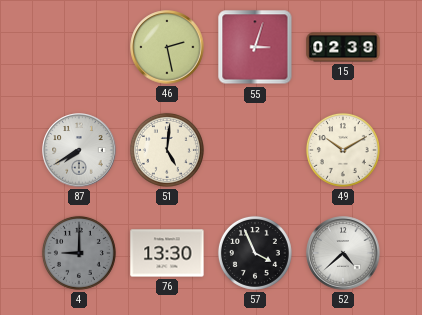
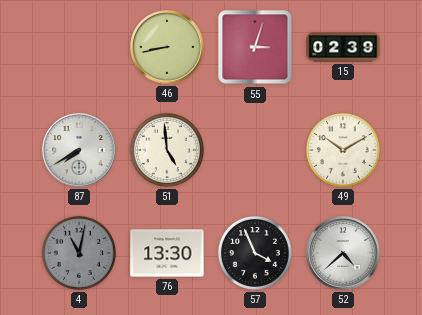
46: 2:28 -> 8:43
51: 5:01 -> 4:59
4: 9:00 -> 11:02
